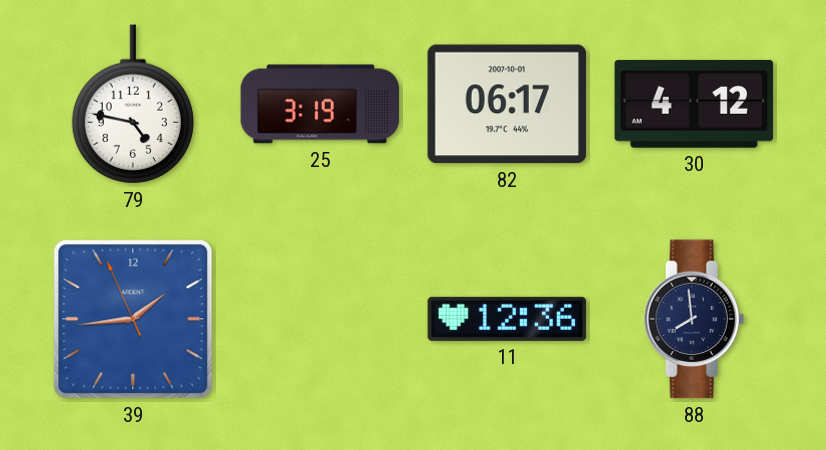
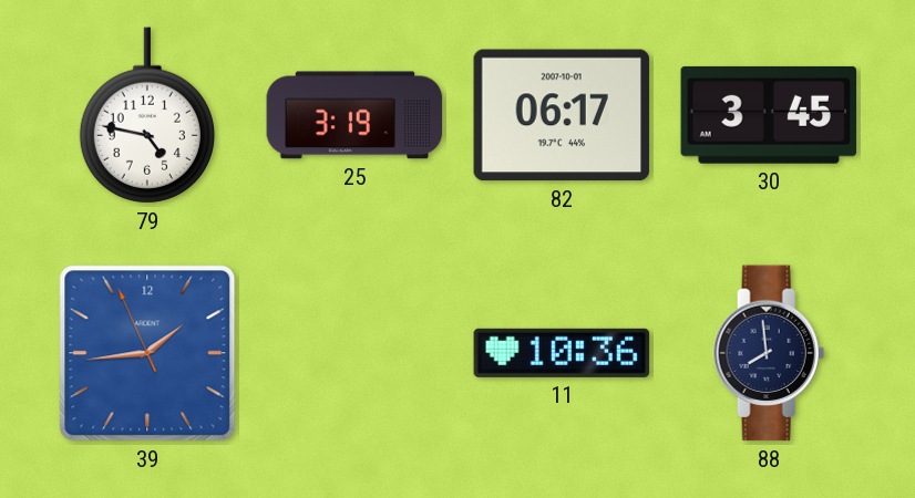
30: 4:12 -> 3:45
11: 12:36 -> 10:36
